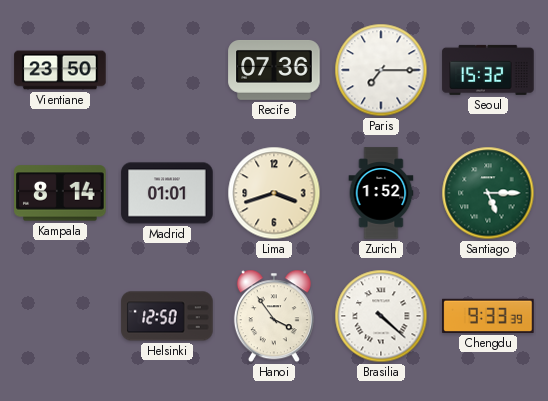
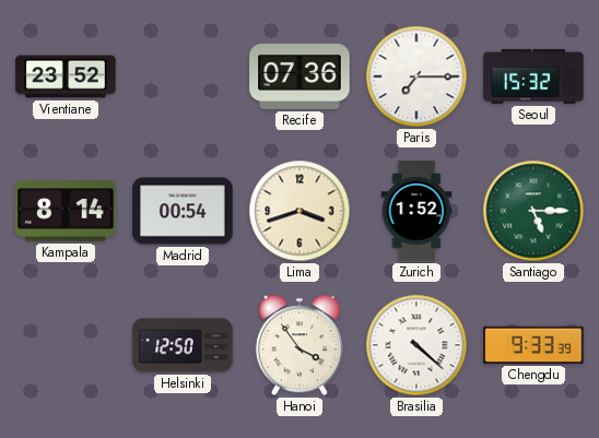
Vientiane: 23:50 -> 23:52
Madrid: 01:01 -> 00:54
